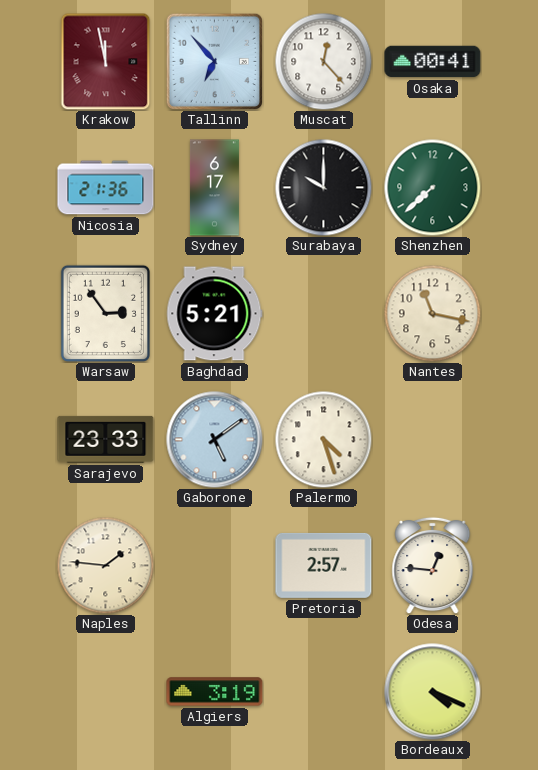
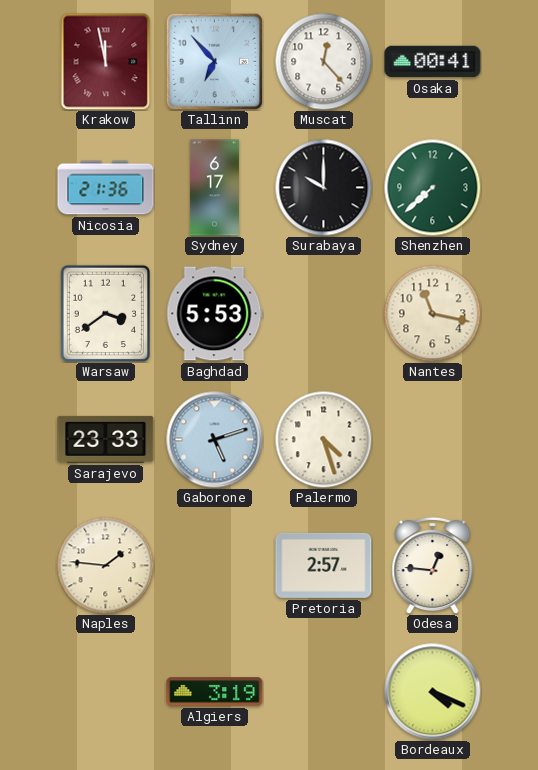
Warsaw: 2:54 -> 3:39
Baghdad: 5:21 -> 5:53
Gaborone: 5:09 -> 5:12
